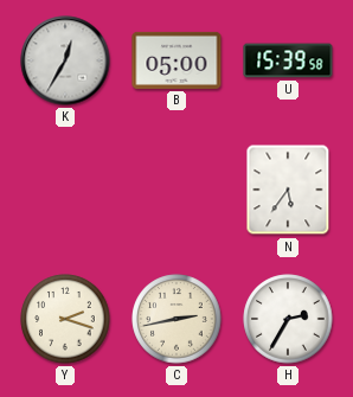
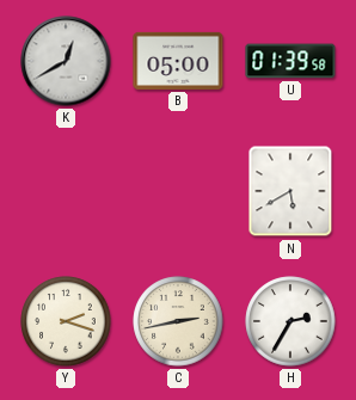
K: 12:35 -> 12:40
U: 15:39 -> 01:39
N: 5:36 -> 5:40
